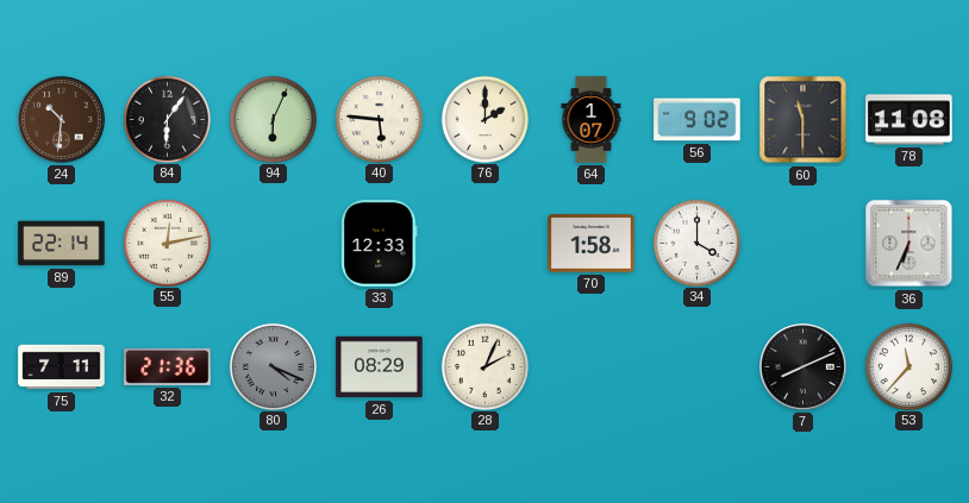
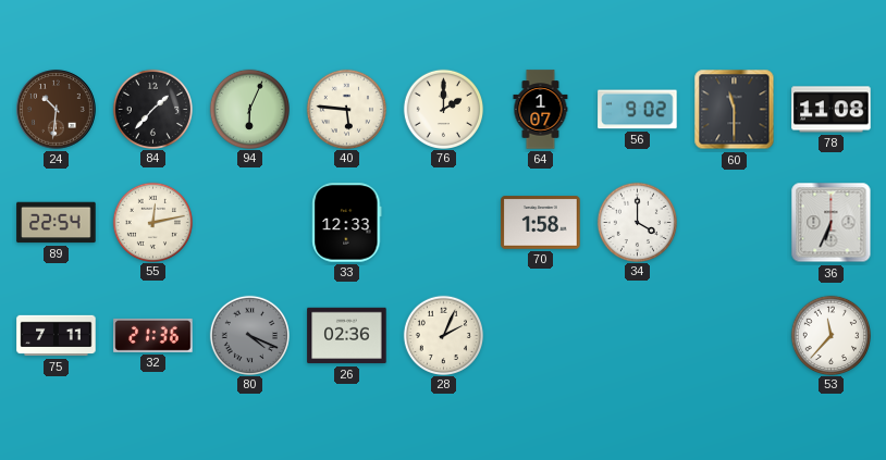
84: 6:06 -> 1:37
89: 22:14 -> 22:54
26: 08:29 -> 02:36
7: 8:11 -> none
